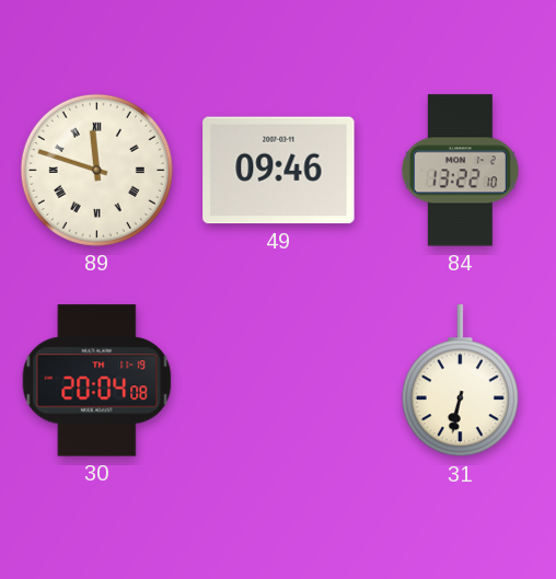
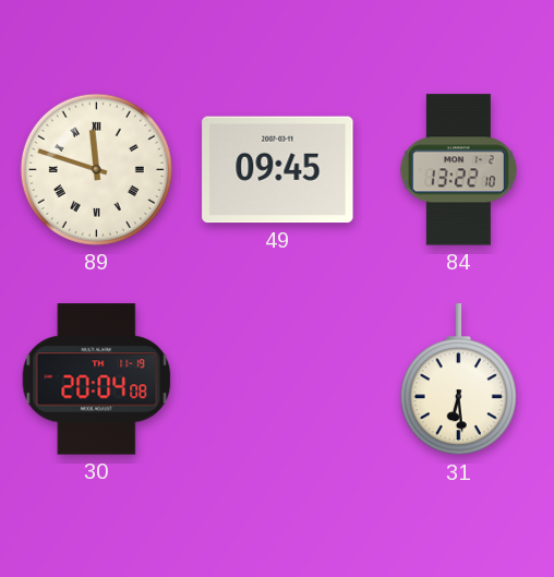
49: 09:46 -> 09:45
31: 6:32 -> 6:29
